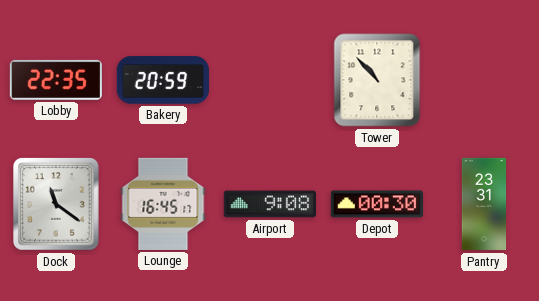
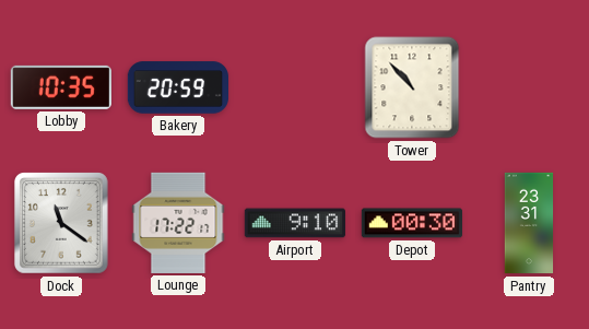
Lobby: 22:35 -> 10:35
Lounge: 16:45 -> 17:22
Airport: 9:08 -> 9:10
